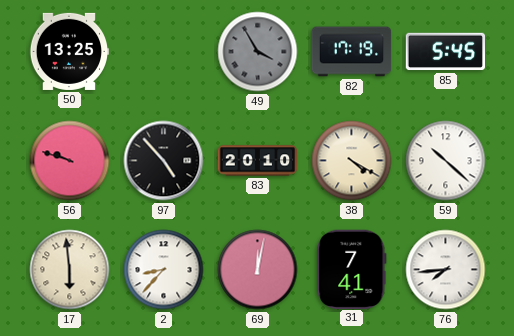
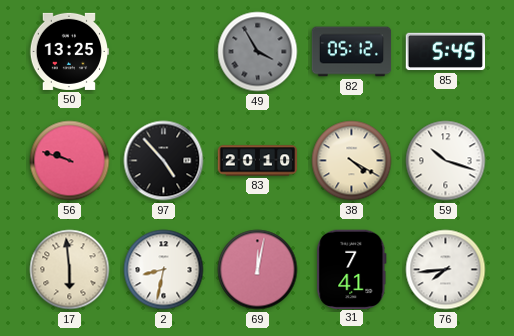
82: 17:19 -> 05:12
59: 10:22 -> 10:18
2: 8:37 -> 8:32
